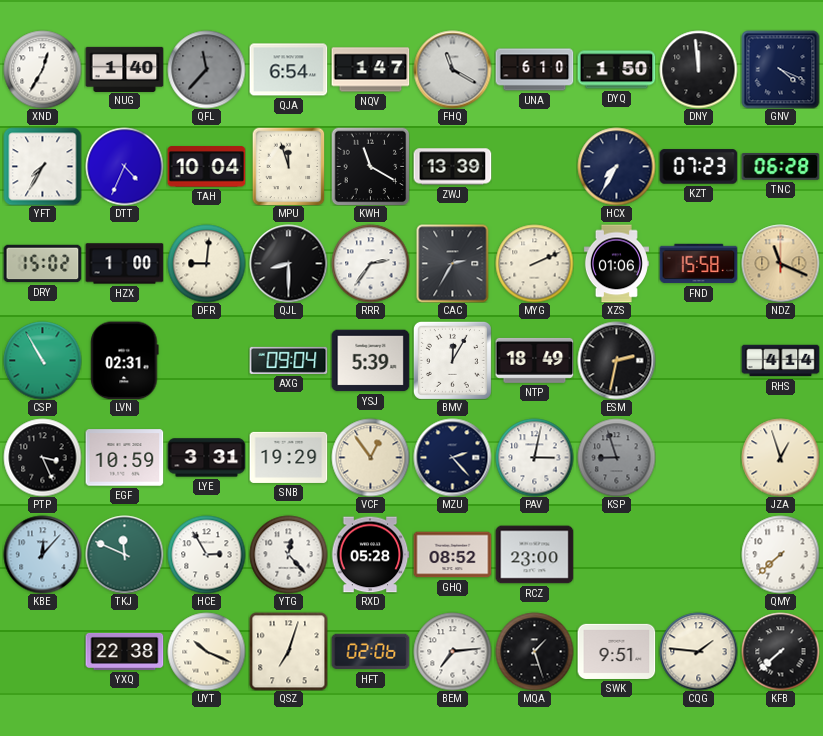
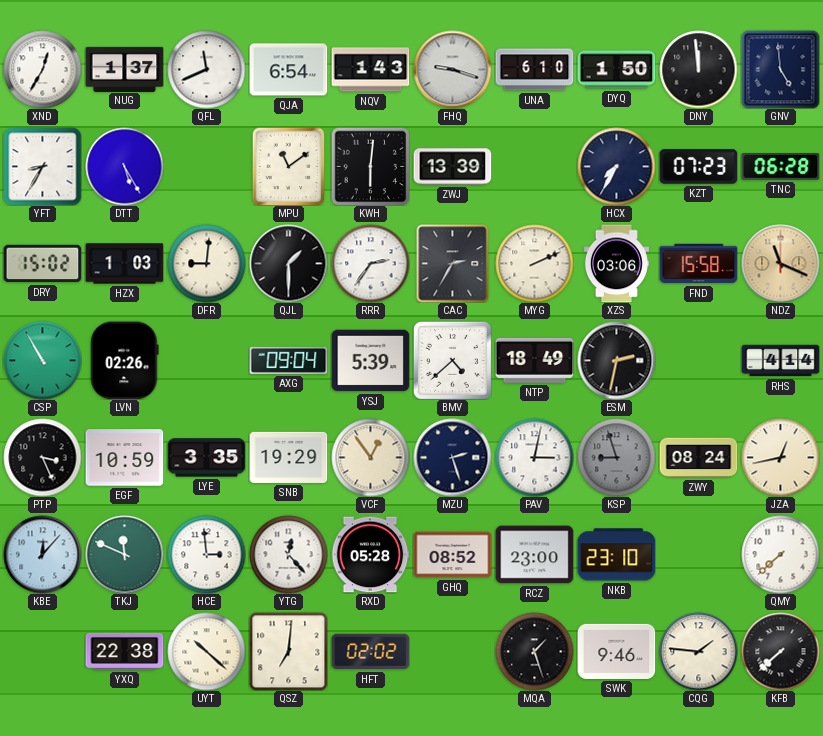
NUG: 1:40 -> 1:37
QFL: 11:37 -> 11:41
QFL dial: grey -> white
NQV: 1:47 -> 1:43
FHQ: 11:20 -> 9:18
GNV: 4:19 -> 4:59
YFT: 7:35 -> 8:35
DTT: 4:34 -> 5:25
TAH: 10:04 -> none
MPU: 11:57 -> 11:09
KWH: 11:20 -> 6:01
HZX: 1:00 -> 1:03
QJL: 8:30 -> 1:30
XZS: 01:06 -> 03:06
LVN: 02:31 -> 02:26
BMV: 12:05 -> 4:38
LYE: 3:31 -> 3:35
MZU: 2:23 -> 2:27
ZWY: none -> 08:24
JZA: 12:57 -> 12:43
HCE: 2:55 -> 2:59
NKB: none -> 23:10
UYT: 10:19 -> 10:22
QSZ: 7:03 -> 7:01
HFT: 02:06 -> 02:02
BEM: 7:14 -> none
SWK: 9:51 -> 9:46
